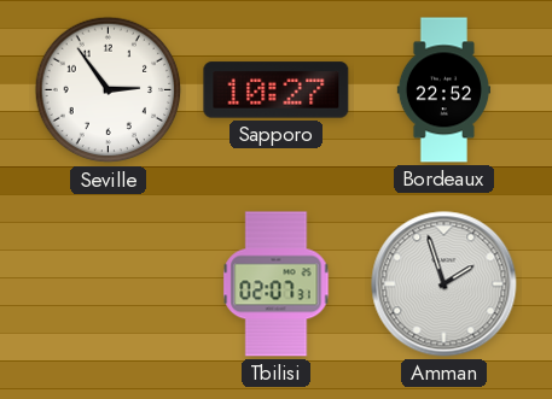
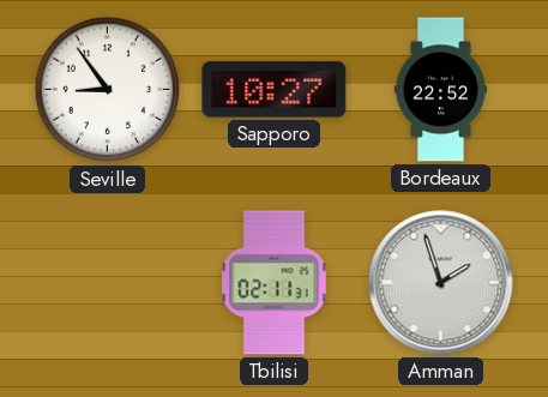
Seville: 2:54 -> 8:54
Tbilisi: 02:07 -> 02:11
